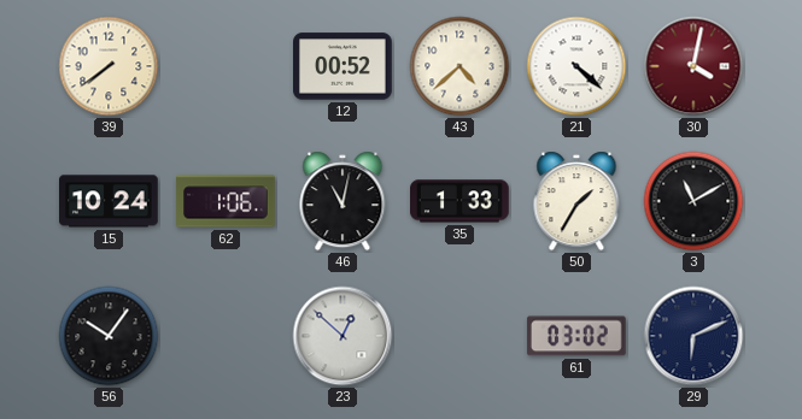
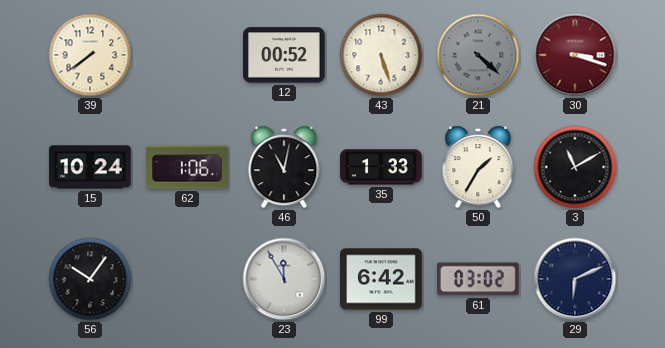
43: 4:38 -> 5:27
21 dial: white -> grey
30: 4:02 -> 3:18
23: 12:52 -> 11:55
99: none -> 6:42
